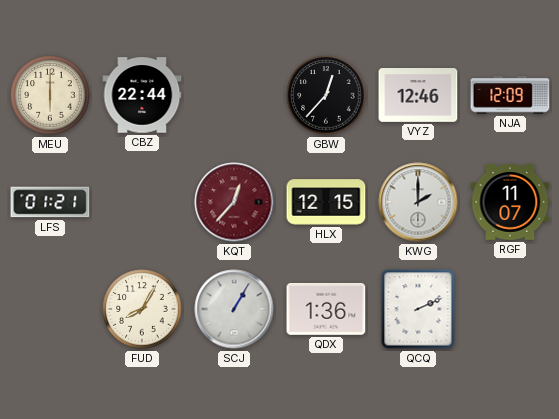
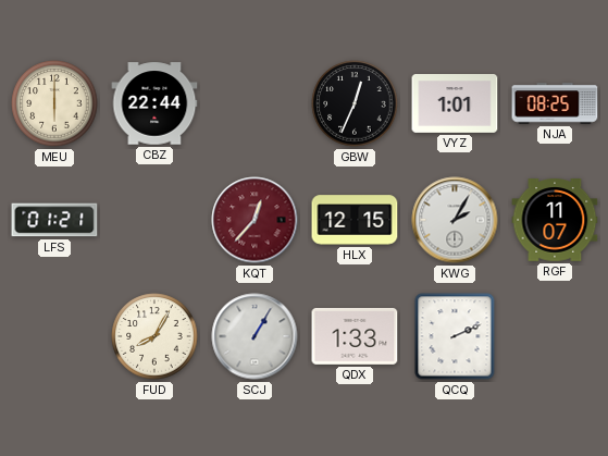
GBW: 12:37 -> 12:34
VYZ: 12:46 -> 1:01
NJA: 12:09 -> 08:25
KWG: 2:00 -> 2:05
QDX: 1:36 -> 1:33
